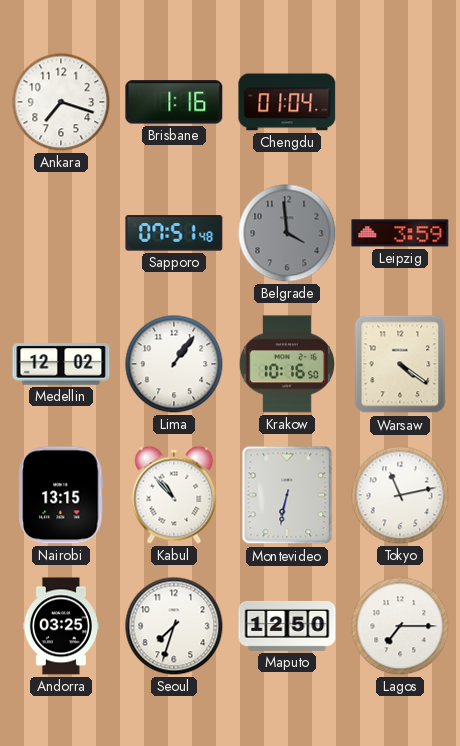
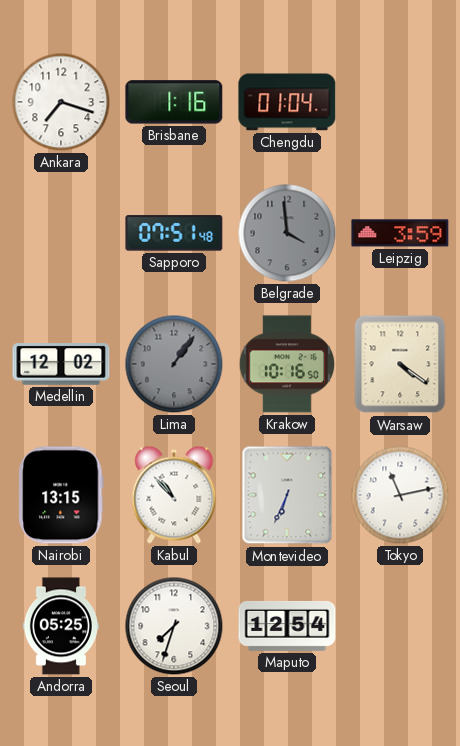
Lima dial: white -> grey
Montevideo: 6:32 -> 6:34
Andorra: 03:25 -> 05:25
Maputo: 12:50 -> 12:54
Lagos: 7:15 -> none
